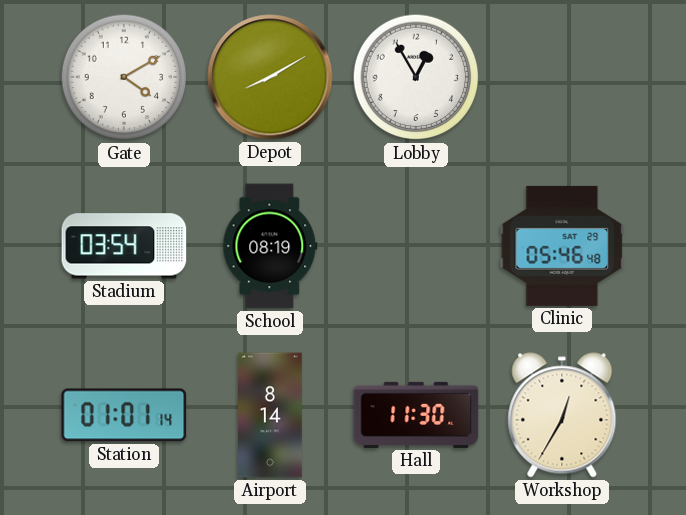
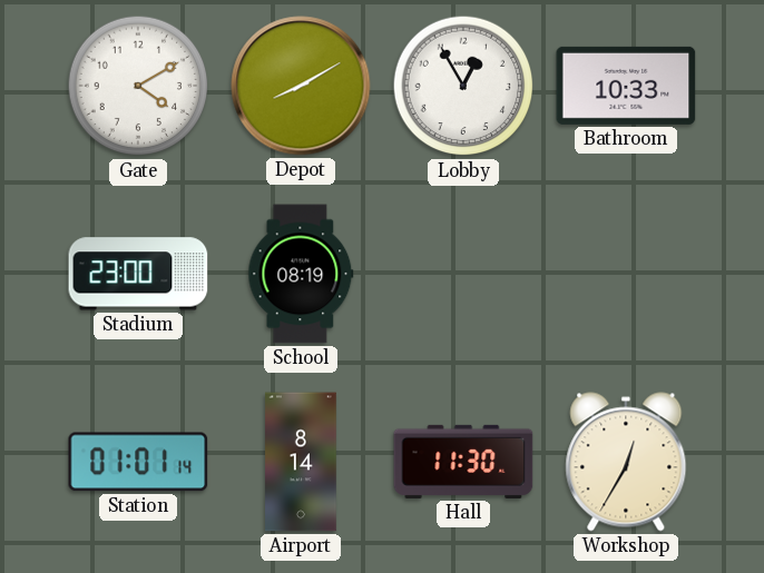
Bathroom: none -> 10:33
Stadium: 03:54 -> 23:00
Clinic: 05:46 -> none
